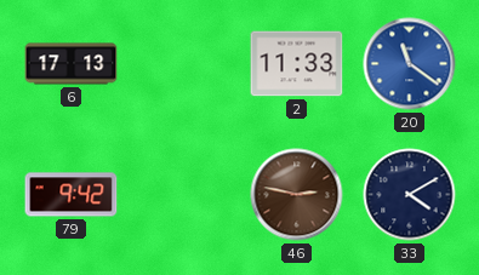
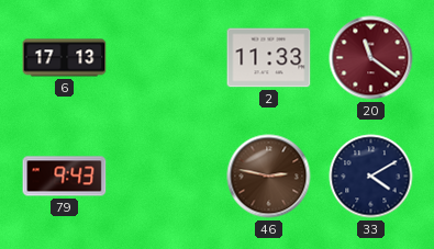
20 dial: blue -> burgundy
79: 9:42 -> 9:43
